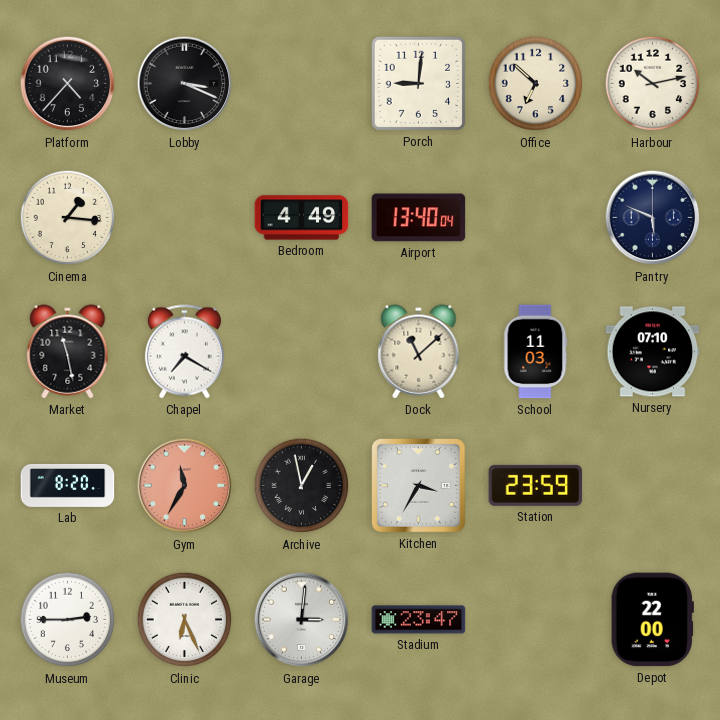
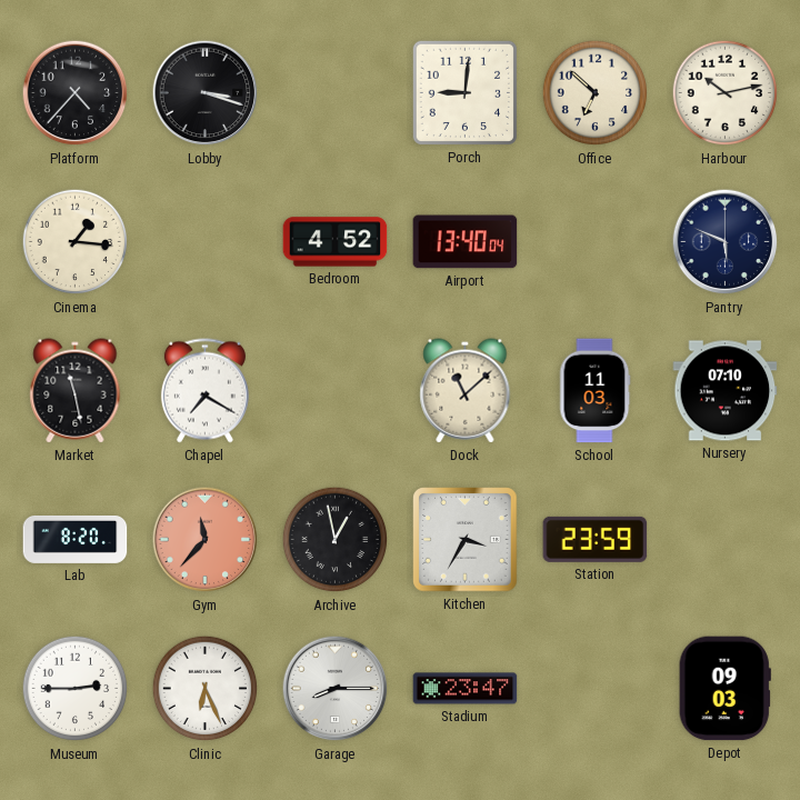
Lobby: 3:19 -> 3:18
Bedroom: 4:49 -> 4:52
Gym: 11:35 -> 11:37
Garage: 3:01 -> 8:15
Depot: 22:00 -> 09:03
